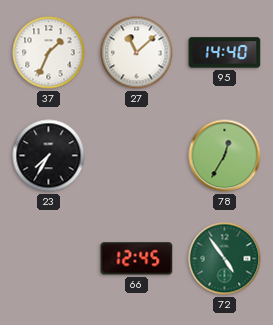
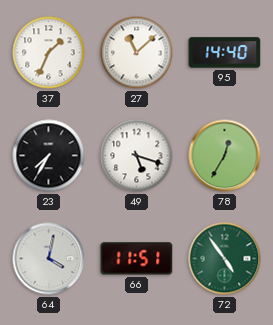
49: none -> 5:18
64: none -> 4:02
66: 12:45 -> 11:51
